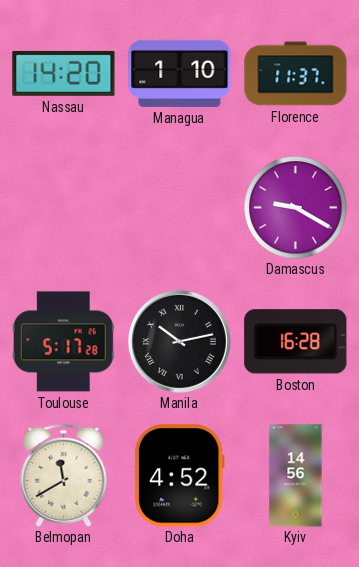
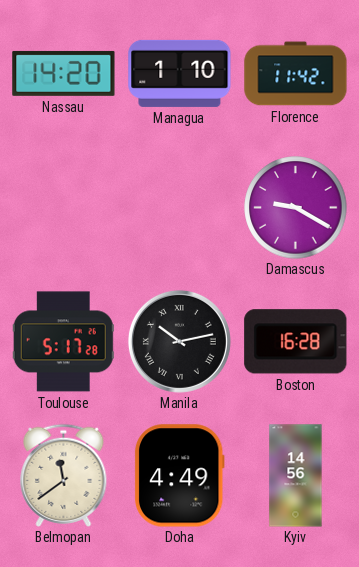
Florence: 11:37 -> 11:42
Belmopan: 11:40 -> 11:39
Doha: 4:52 -> 4:49
